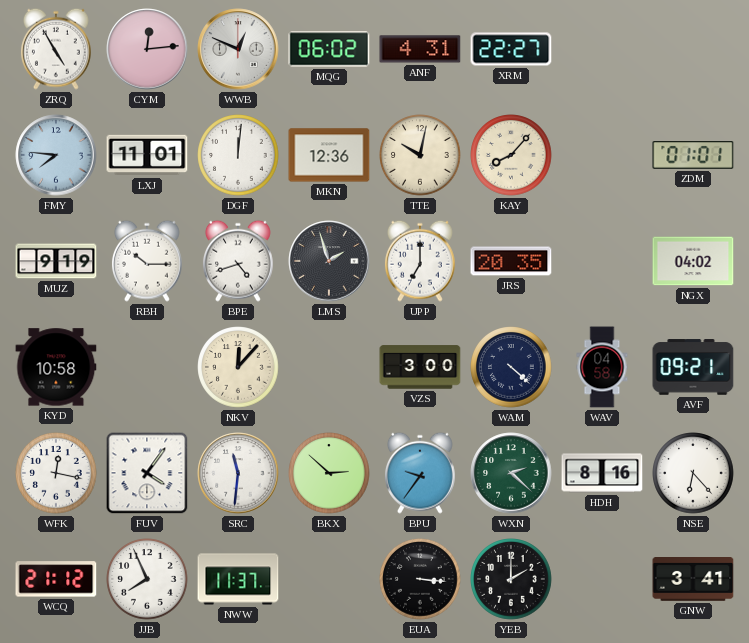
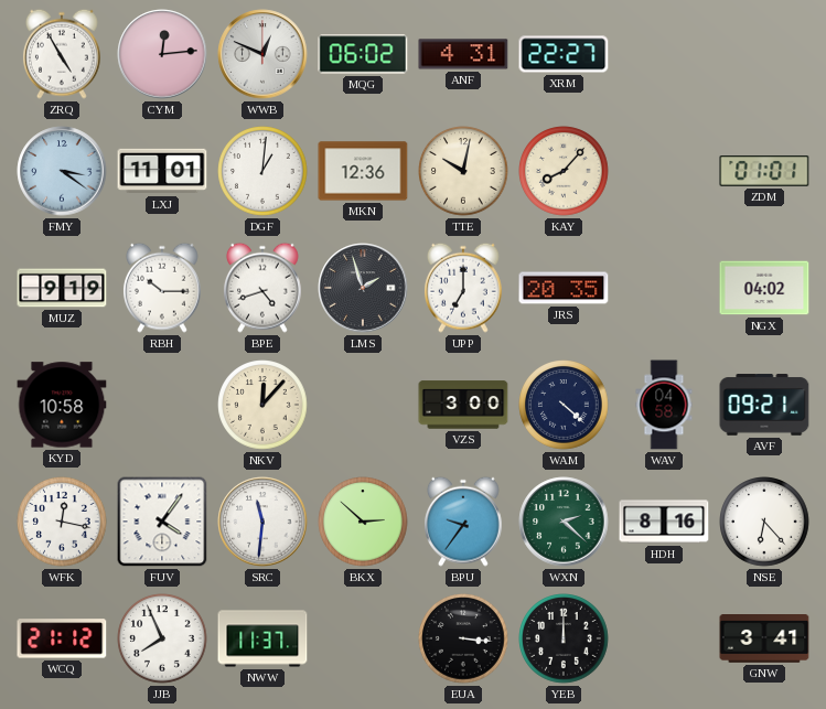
FMY: 7:46 -> 3:21
DGF: 12:01 -> 1:01
YEB: 2:00 -> 12:00
